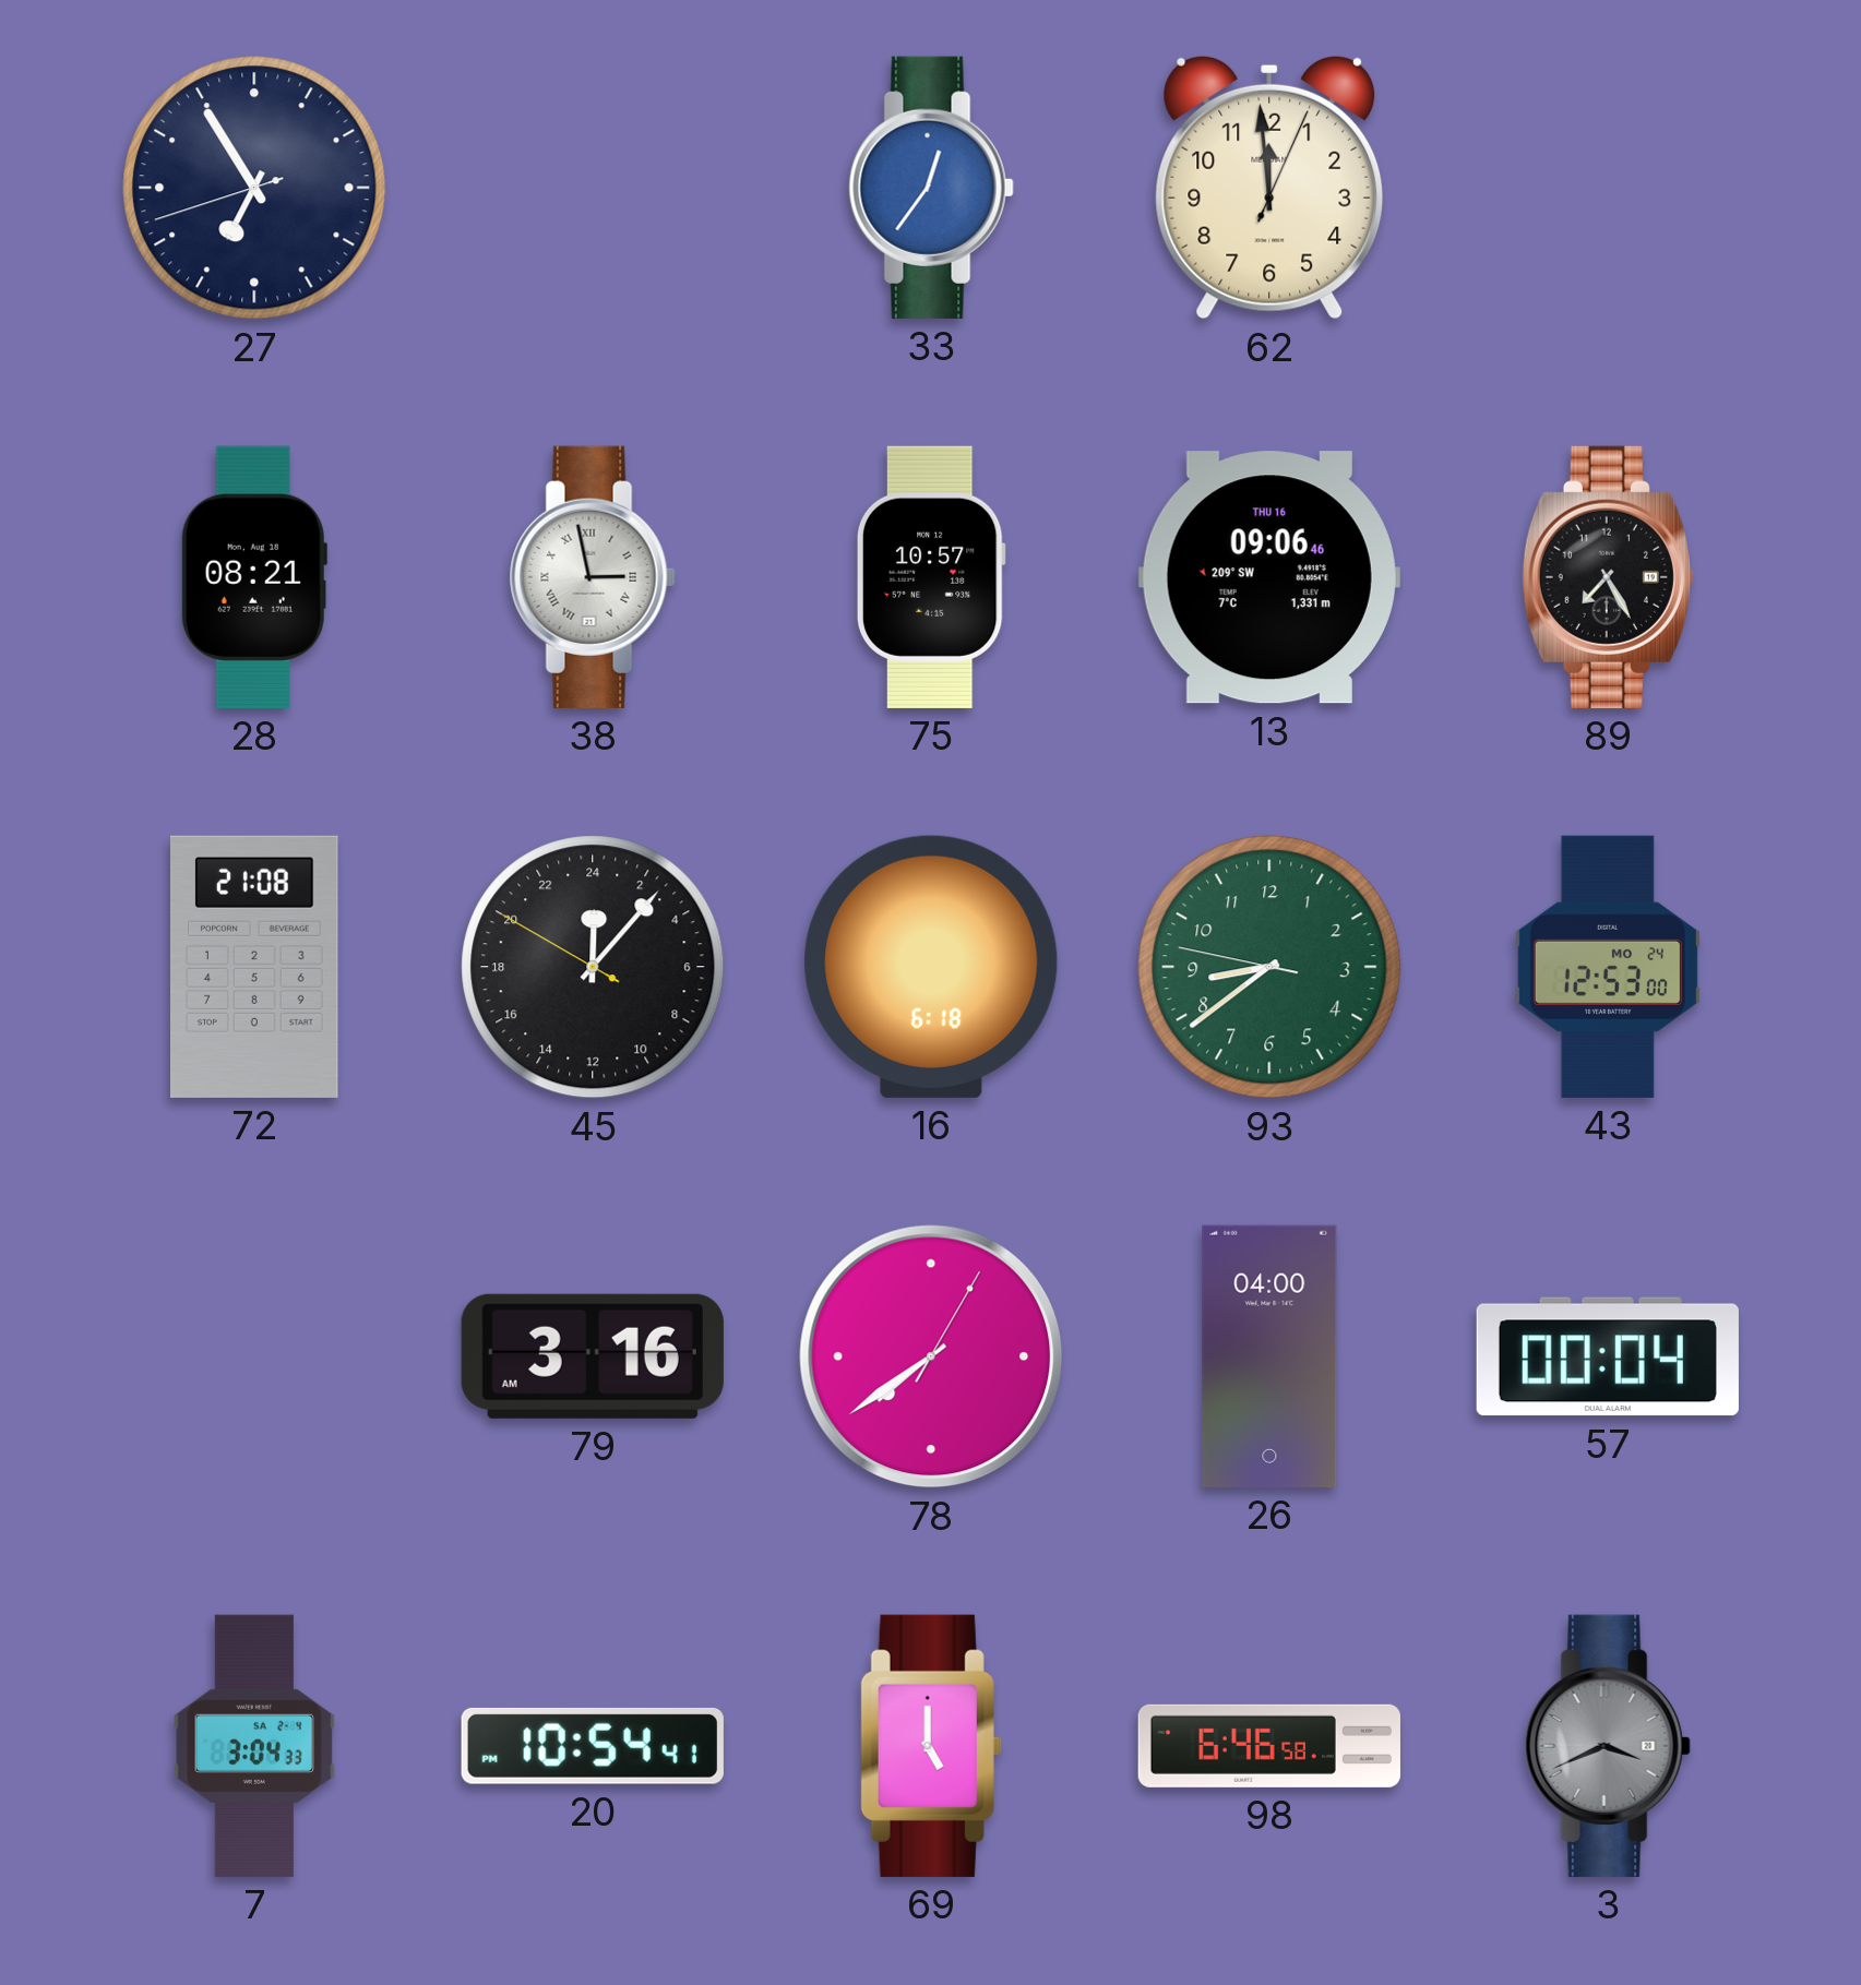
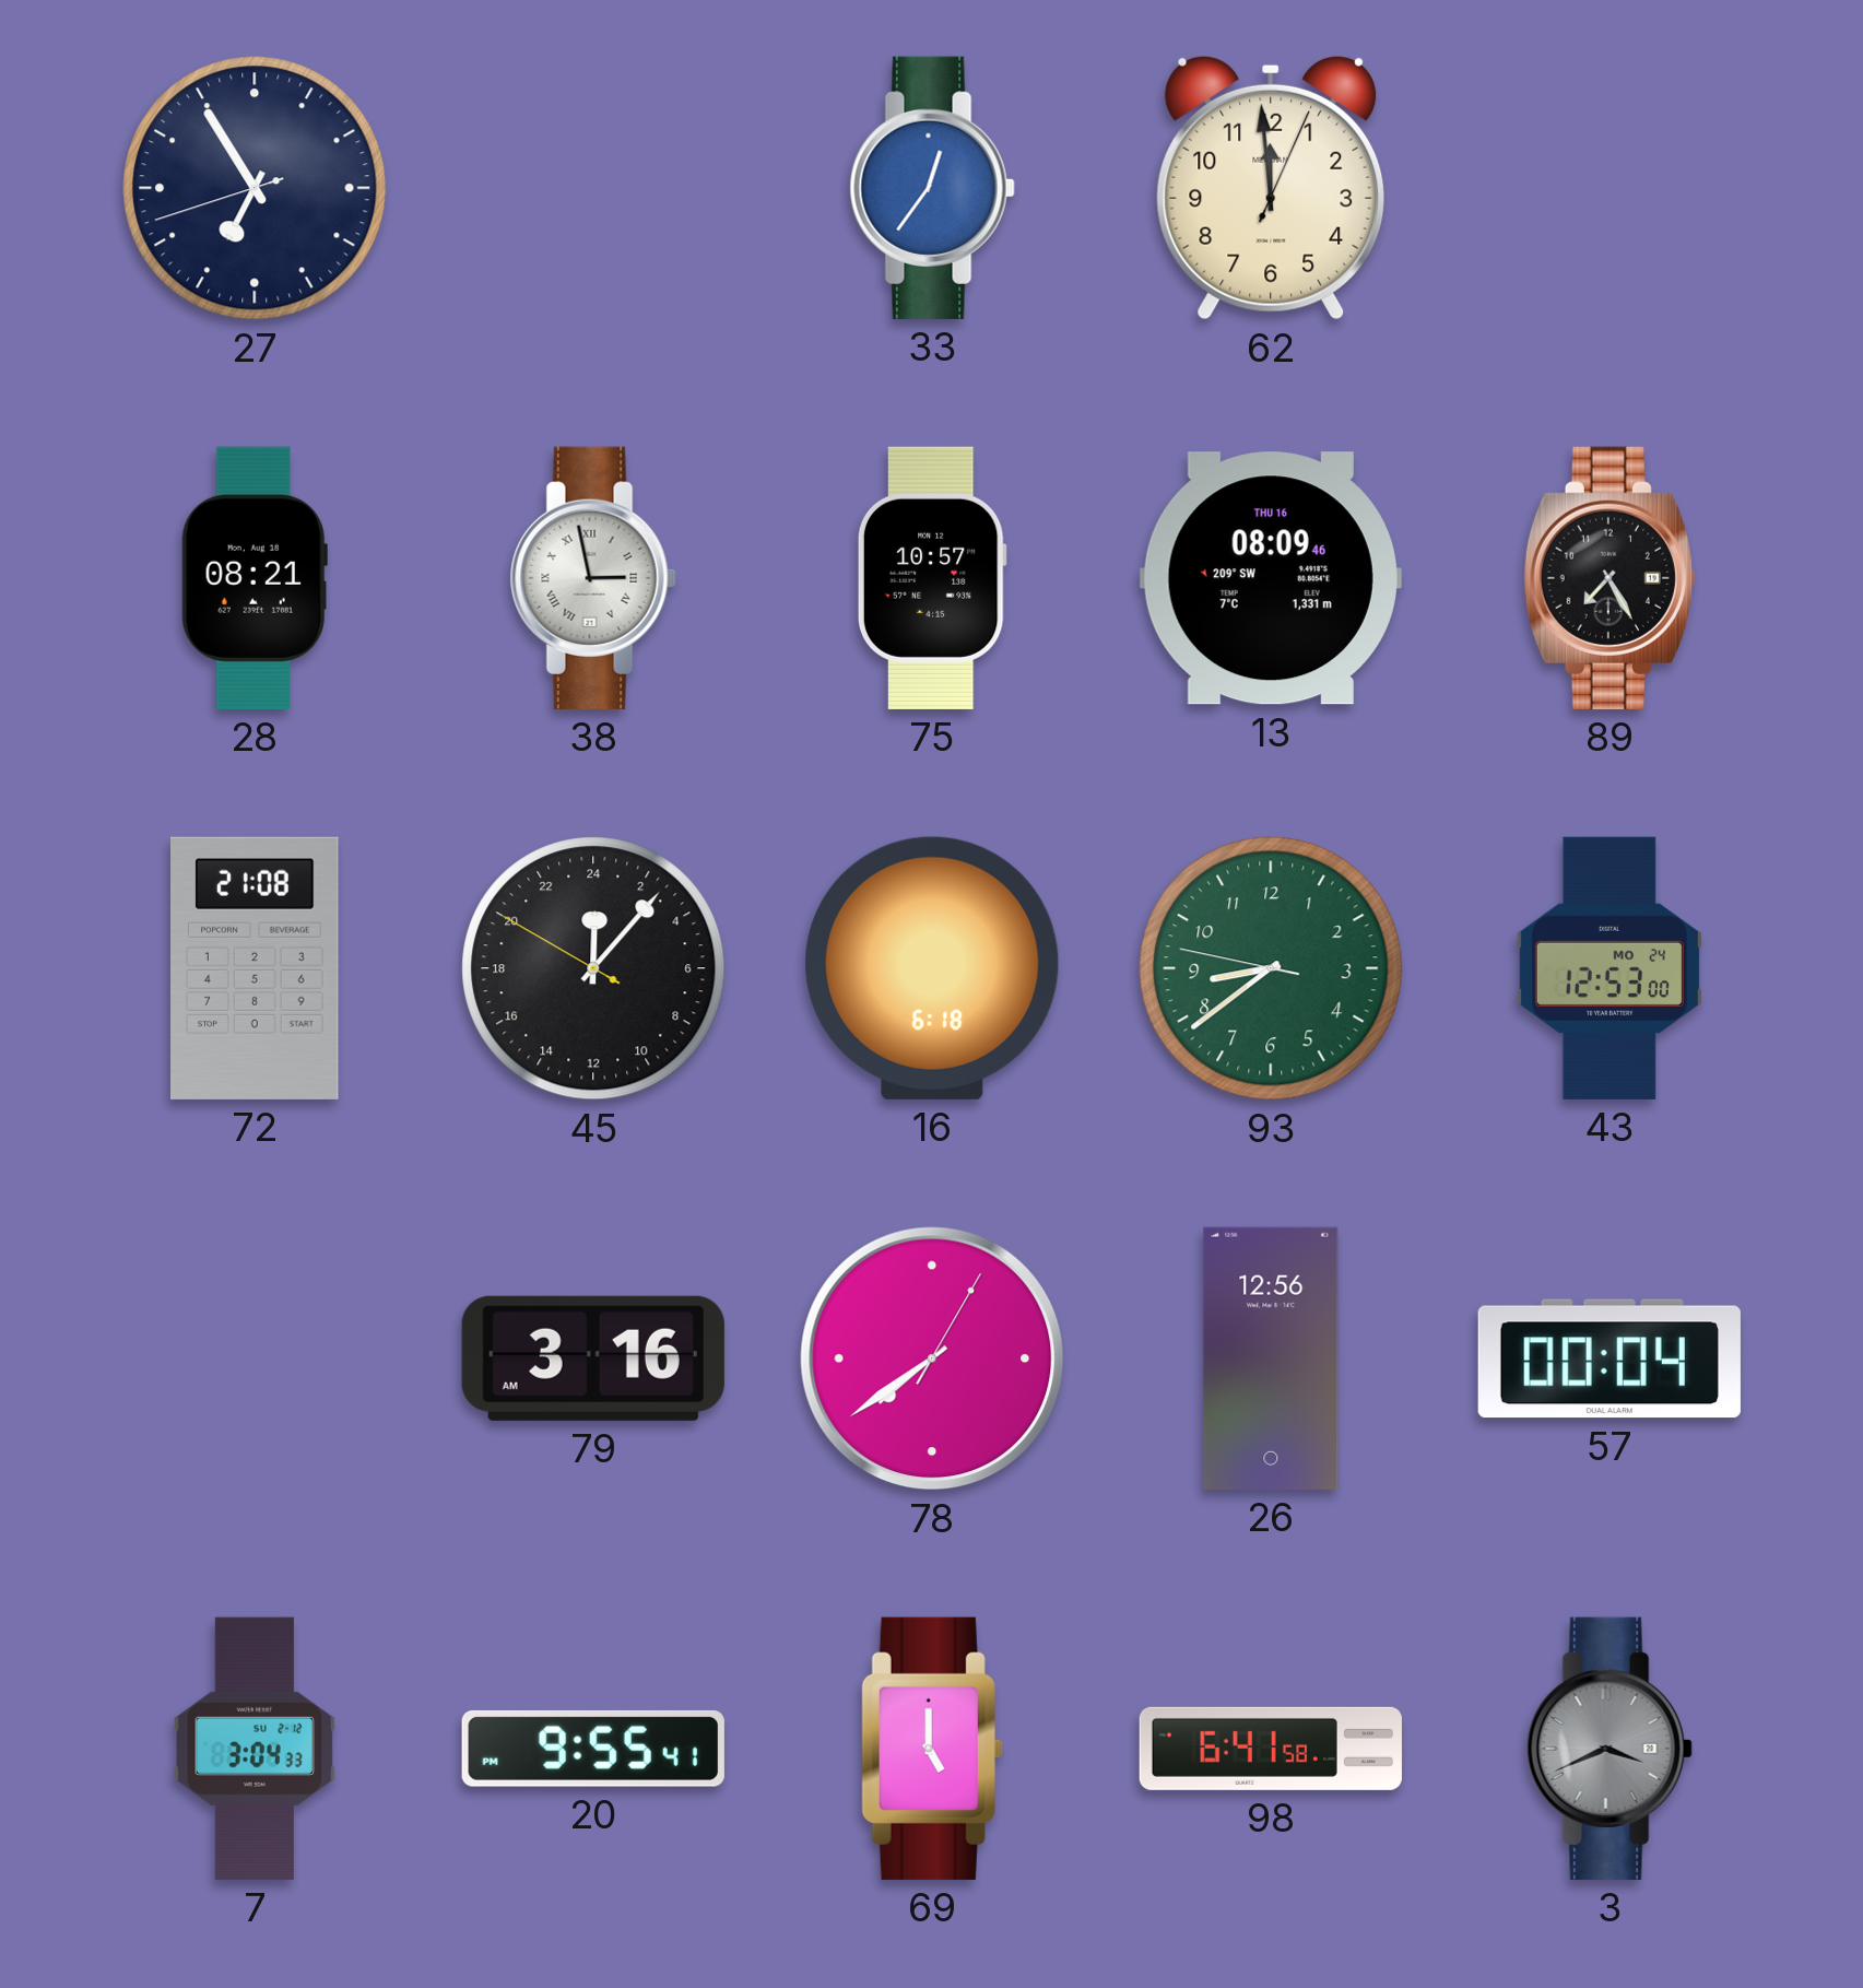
13: 09:06 -> 08:09
26: 04:00 -> 12:56
7 date: SA 2-4 -> SU 2-12
20: 10:54 -> 9:55
98: 6:46 -> 6:41
